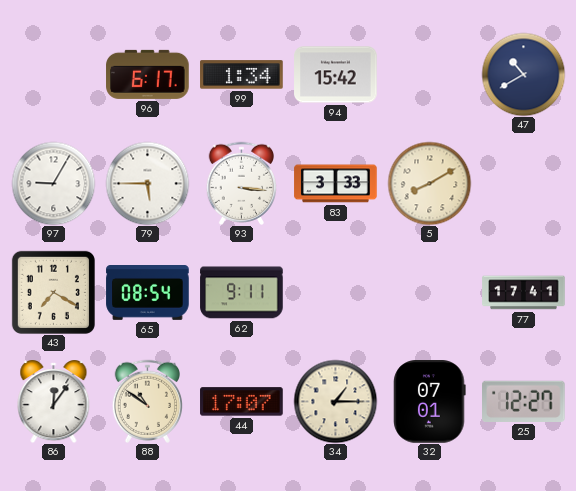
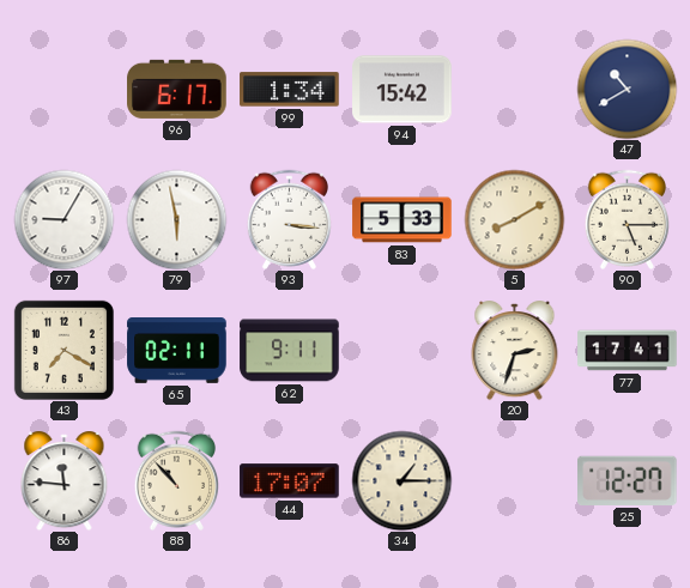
79: 5:45 -> 5:58
83: 3:33 -> 5:33
90: none -> 5:15
65: 08:54 -> 02:11
20: none -> 2:33
86: 12:06 -> 11:46
88: 10:51 -> 10:53
32: 07:01 -> none
